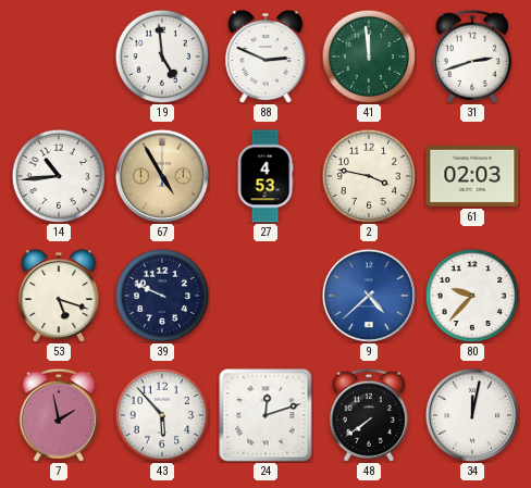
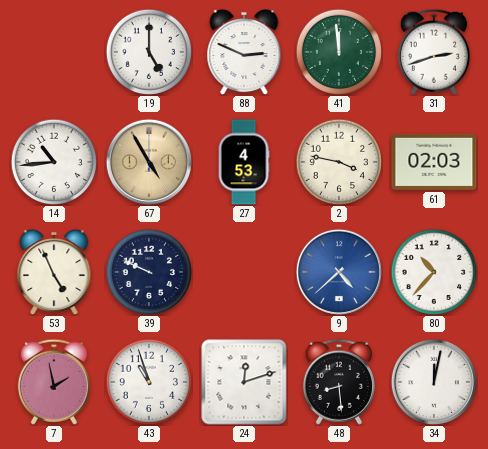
19: 4:59 -> 5:00
53: 5:18 -> 4:56
80: 9:37 -> 10:37
43: 5:53 -> 10:57
48: 7:39 -> 8:29
